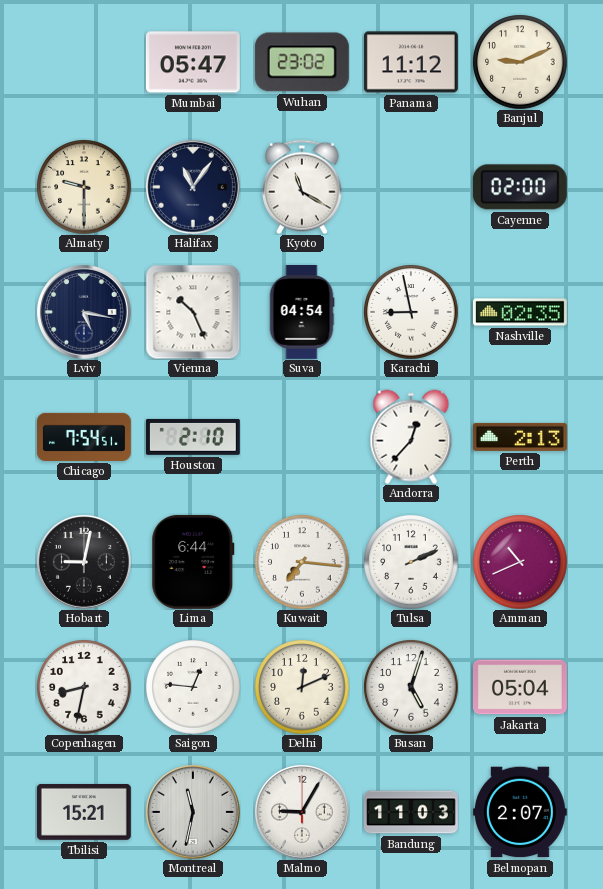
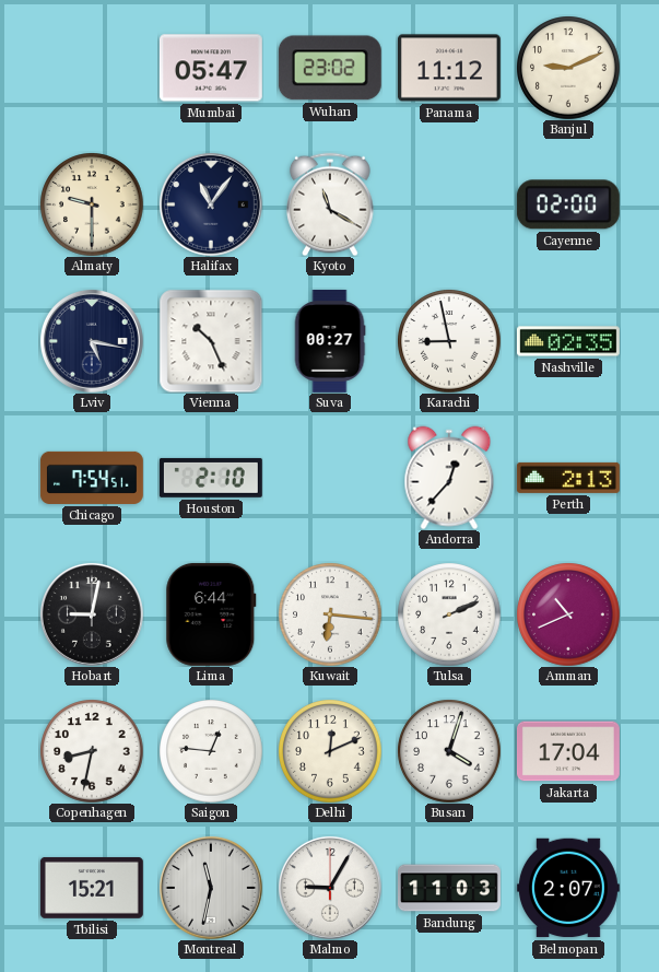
Suva: 04:54 -> 00:27
Kuwait: 7:16 -> 6:16
Busan: 5:03 -> 4:03
Jakarta: 05:04 -> 17:04
